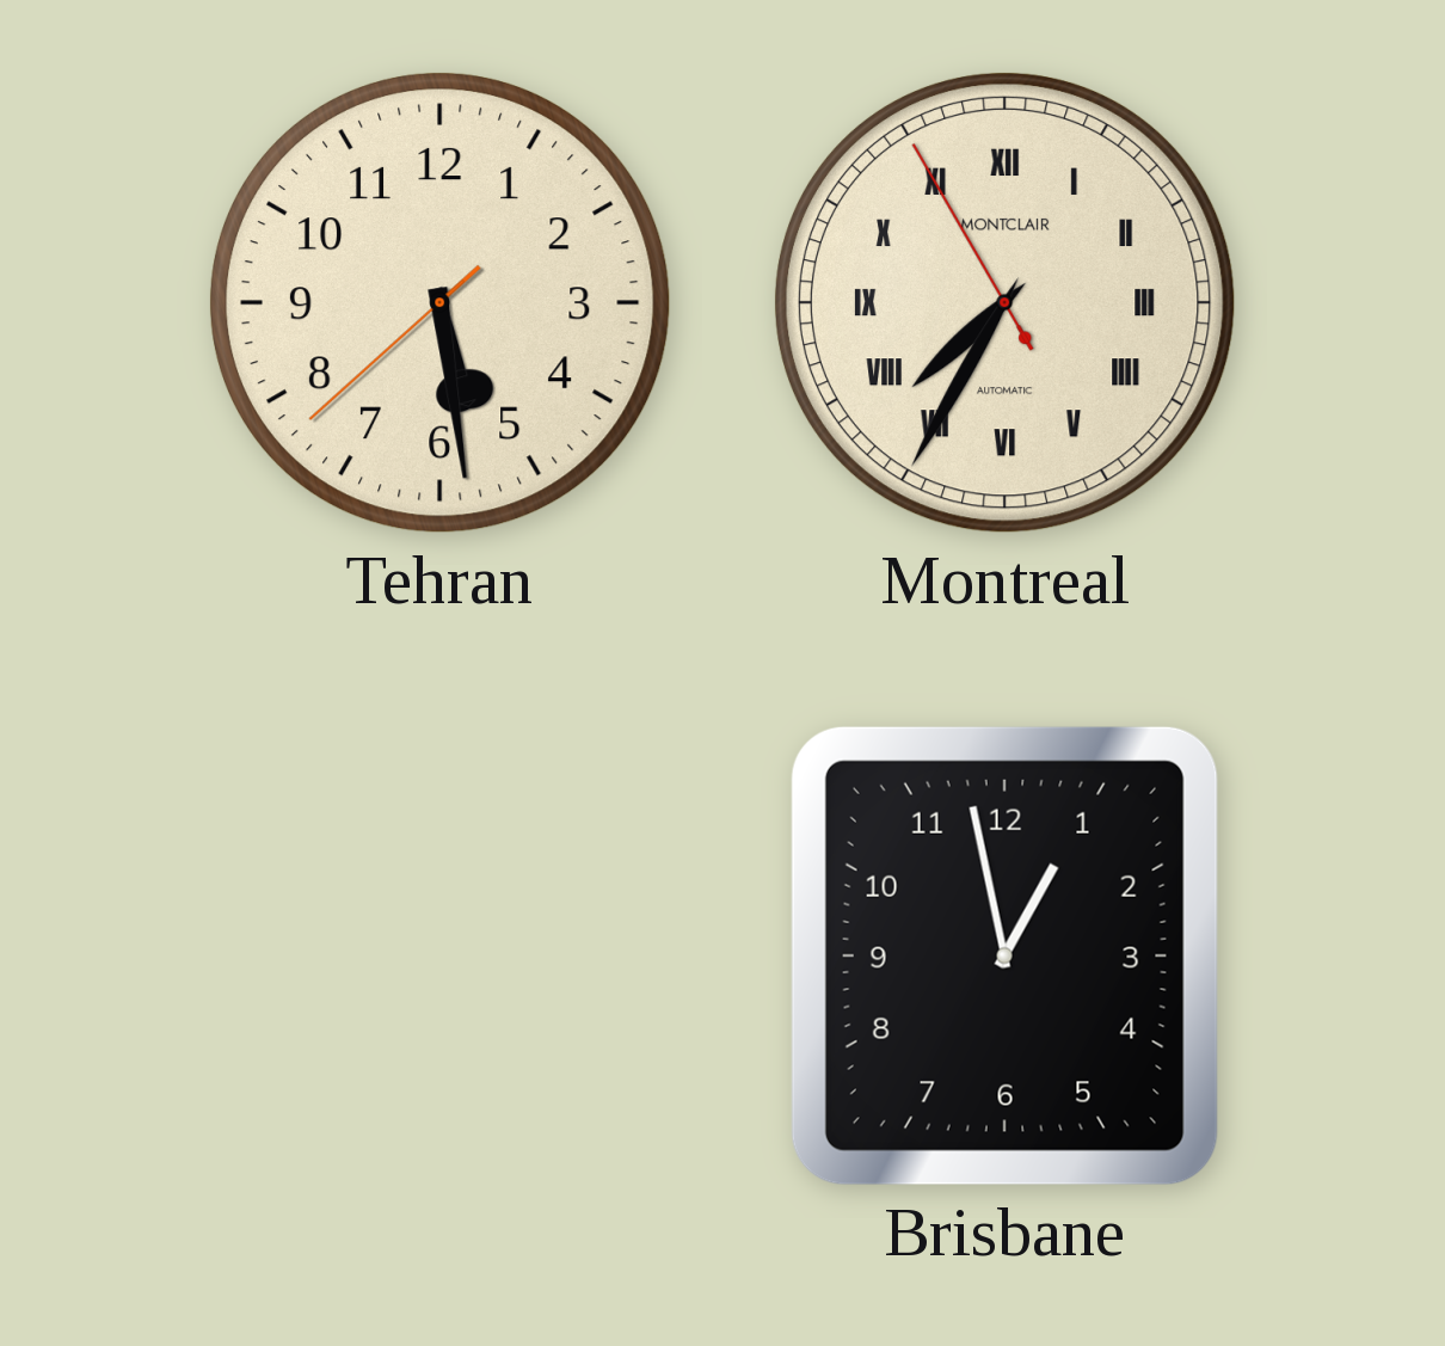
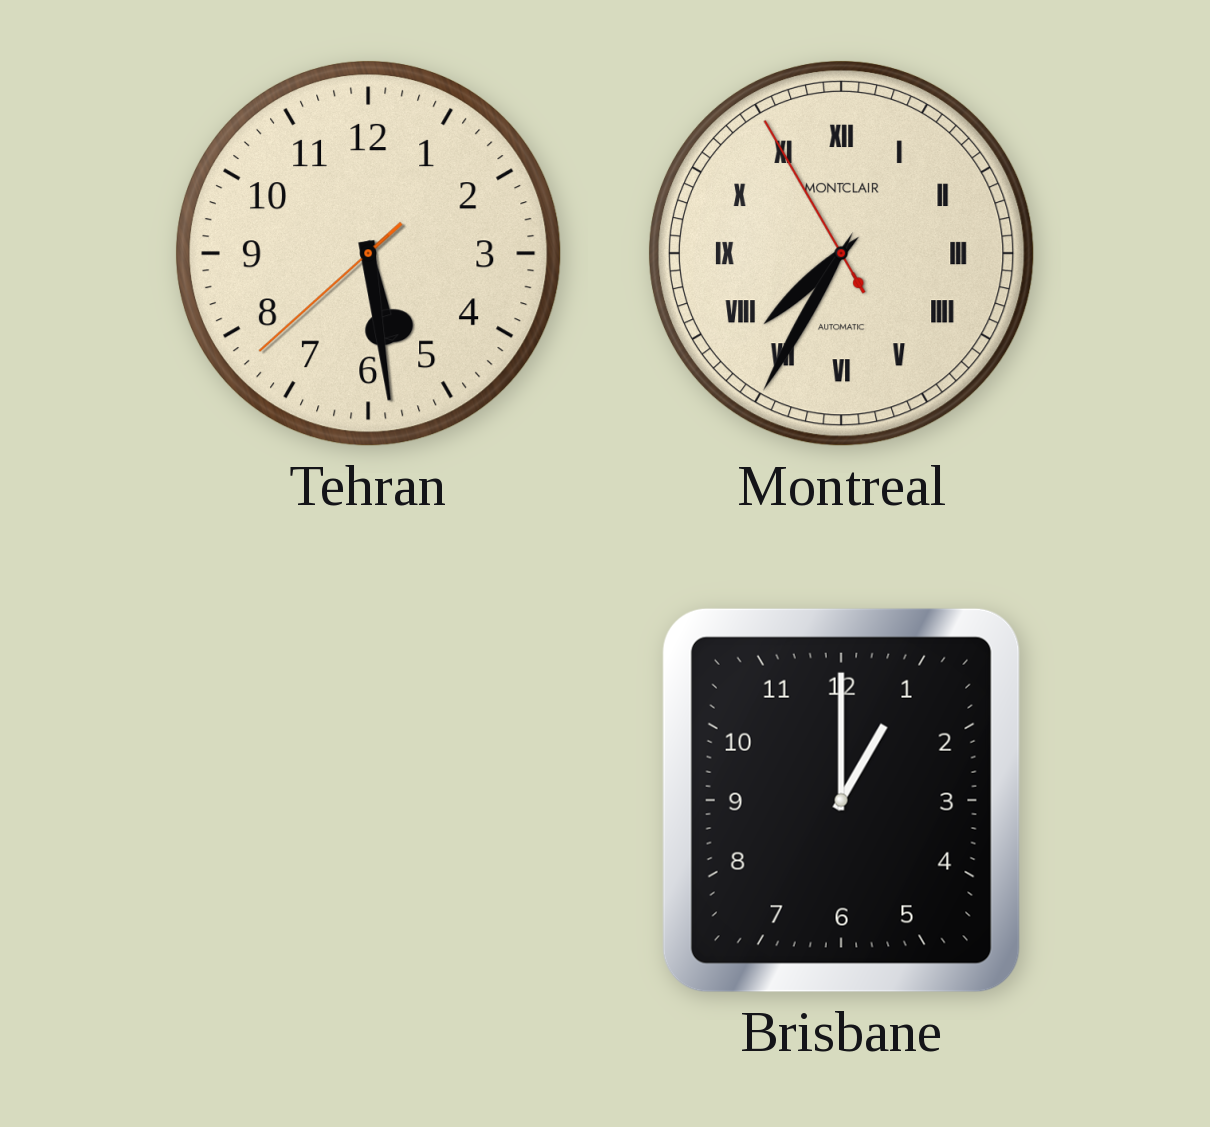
Brisbane: 12:58 -> 1:00
